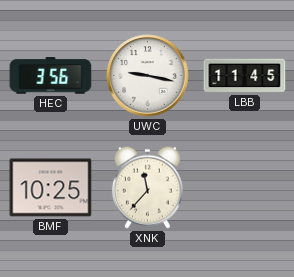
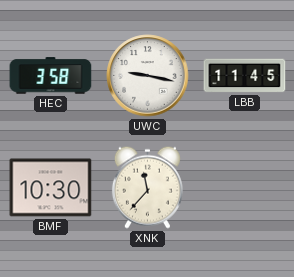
HEC: 3:56 -> 3:58
BMF: 10:25 -> 10:30
